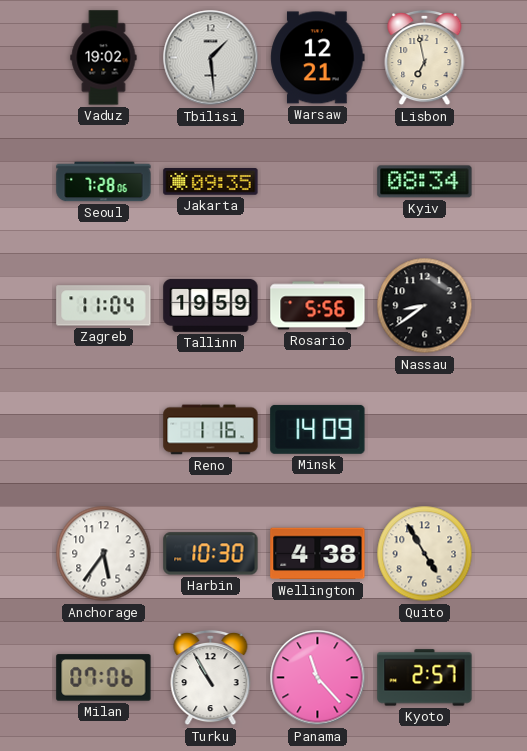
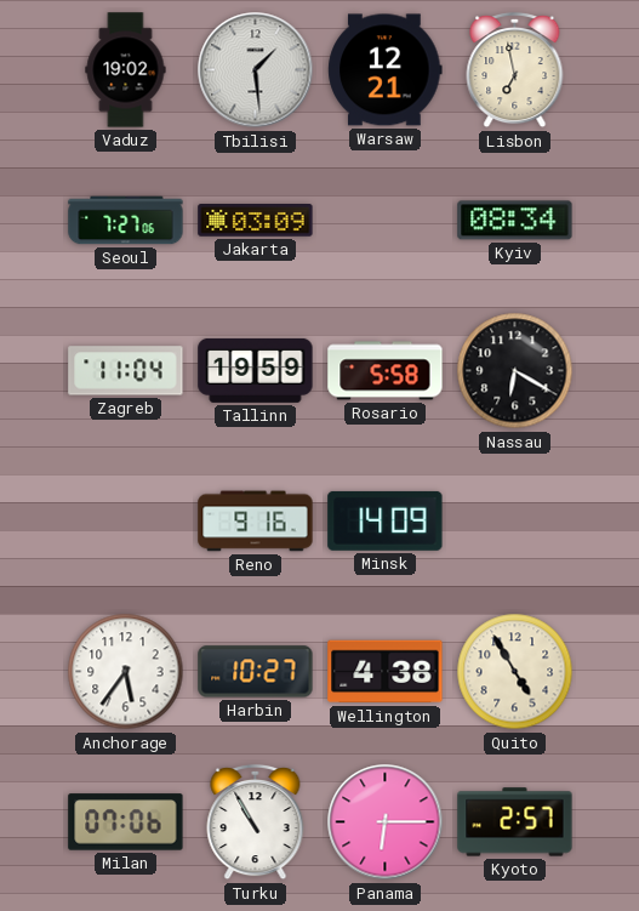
Seoul: 7:28 -> 7:27
Jakarta: 09:35 -> 03:09
Rosario: 5:56 -> 5:58
Nassau: 8:39 -> 6:20
Reno: 1:16 -> 9:16
Harbin: 10:30 -> 10:27
Panama: 11:23 -> 6:15
